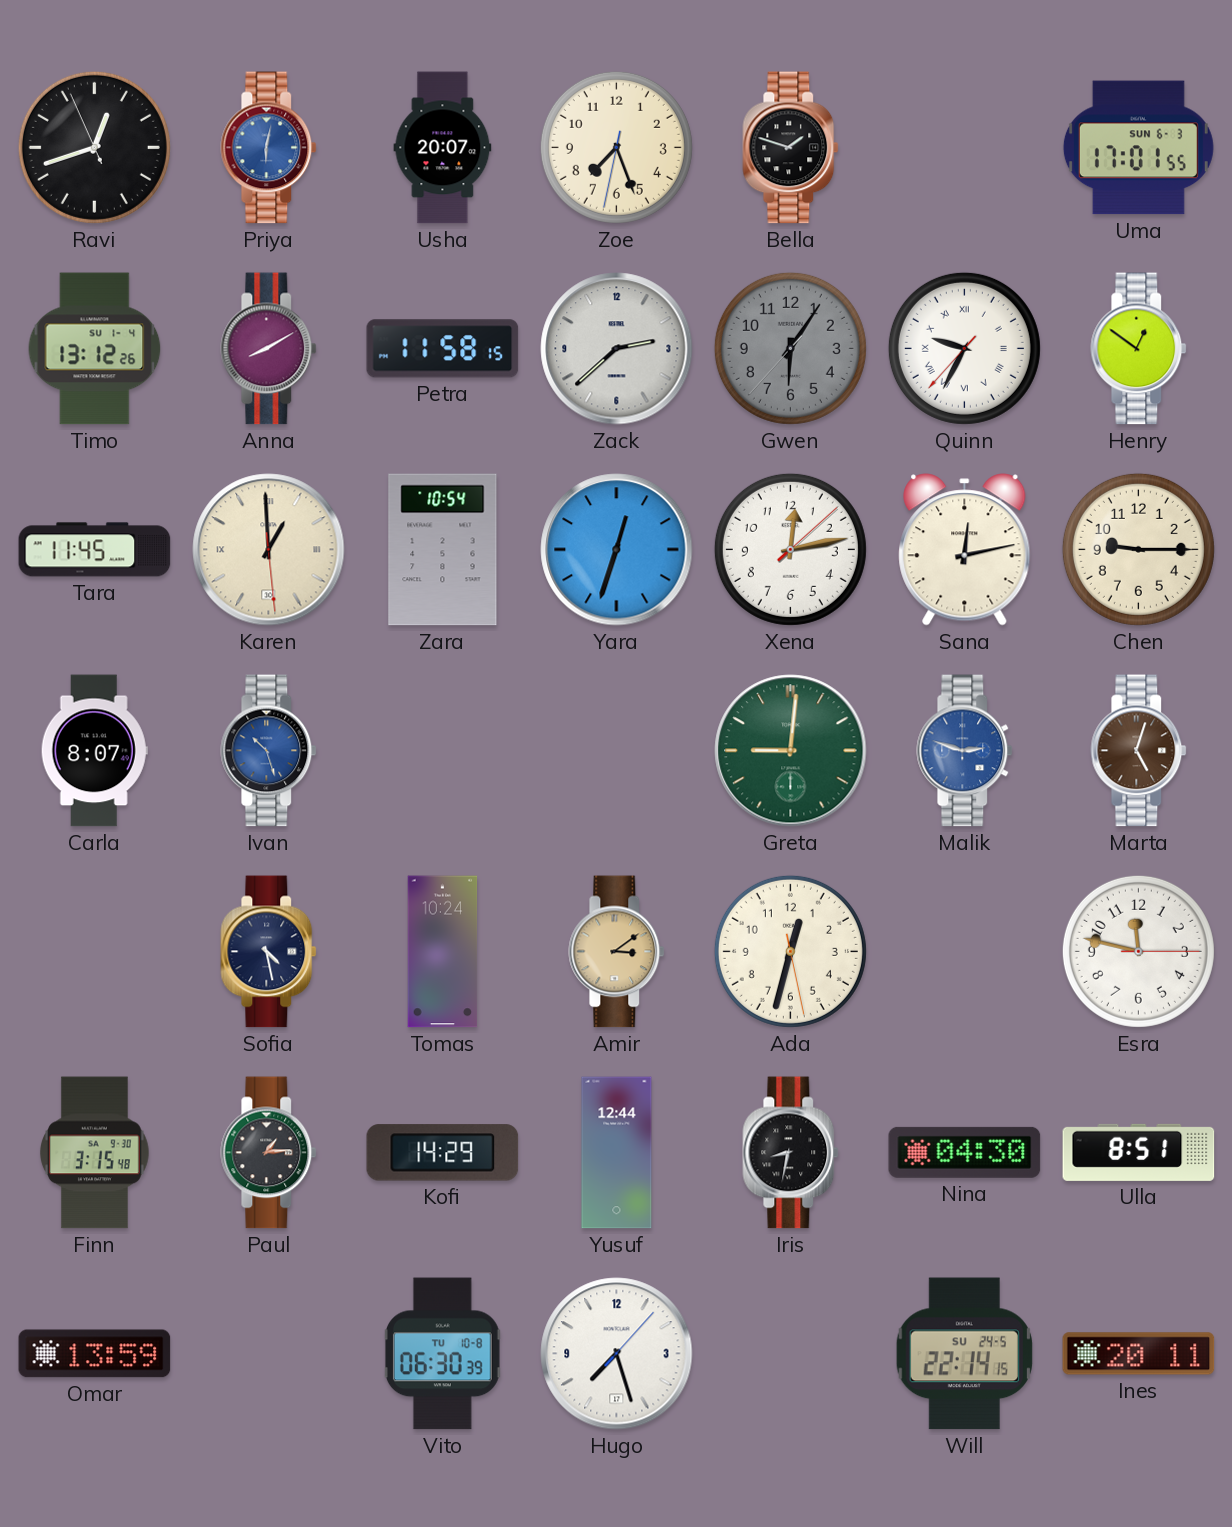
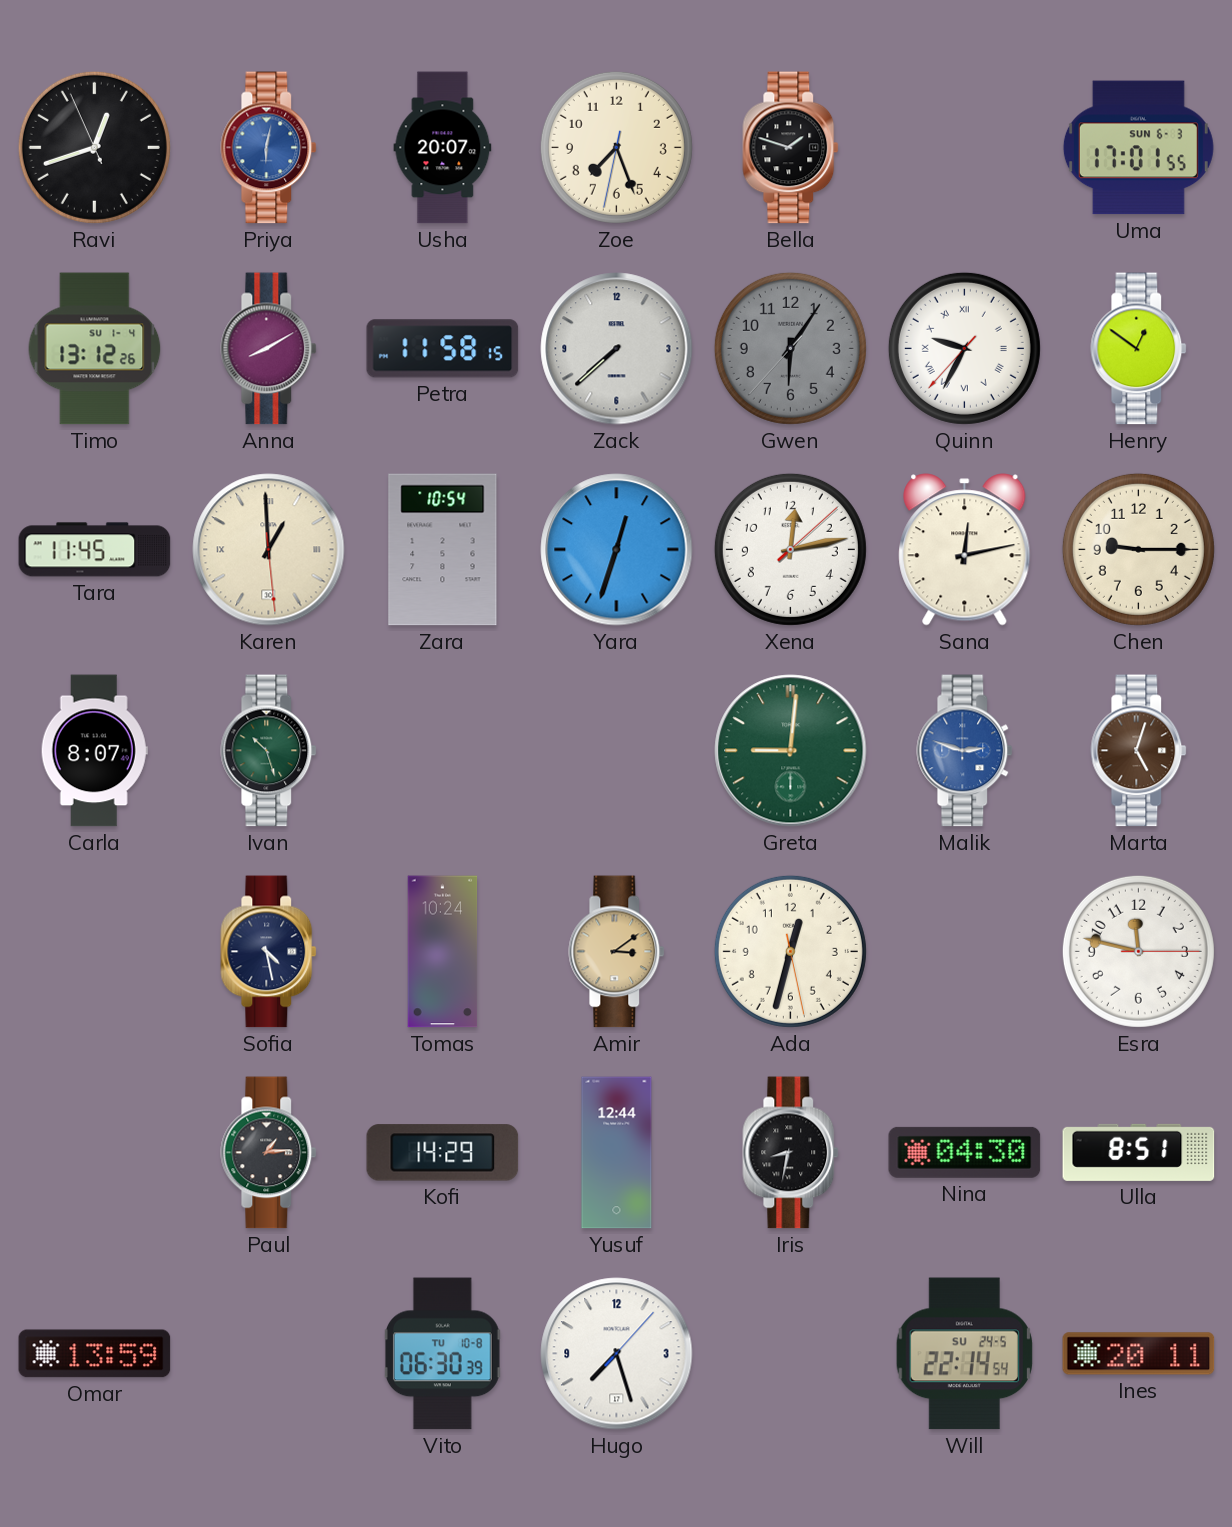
Zack: 2:38 -> 7:38
Ivan dial: blue -> green
Finn: 3:15 -> none
Will: 22:14:15 -> 22:14:54
